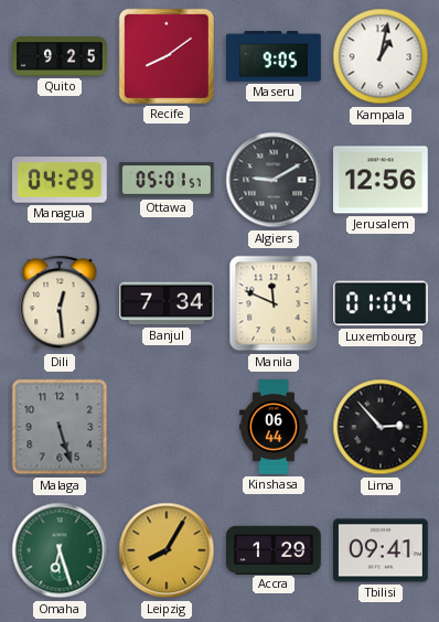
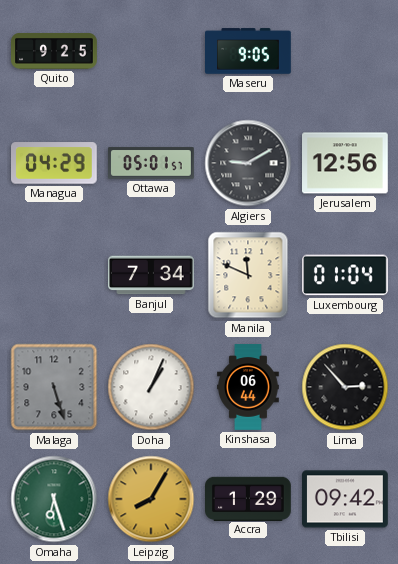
Recife: 8:09 -> none
Kampala: 1:02 -> none
Dili: 12:29 -> none
Doha: none -> 1:04
Tbilisi: 09:41 -> 09:42
